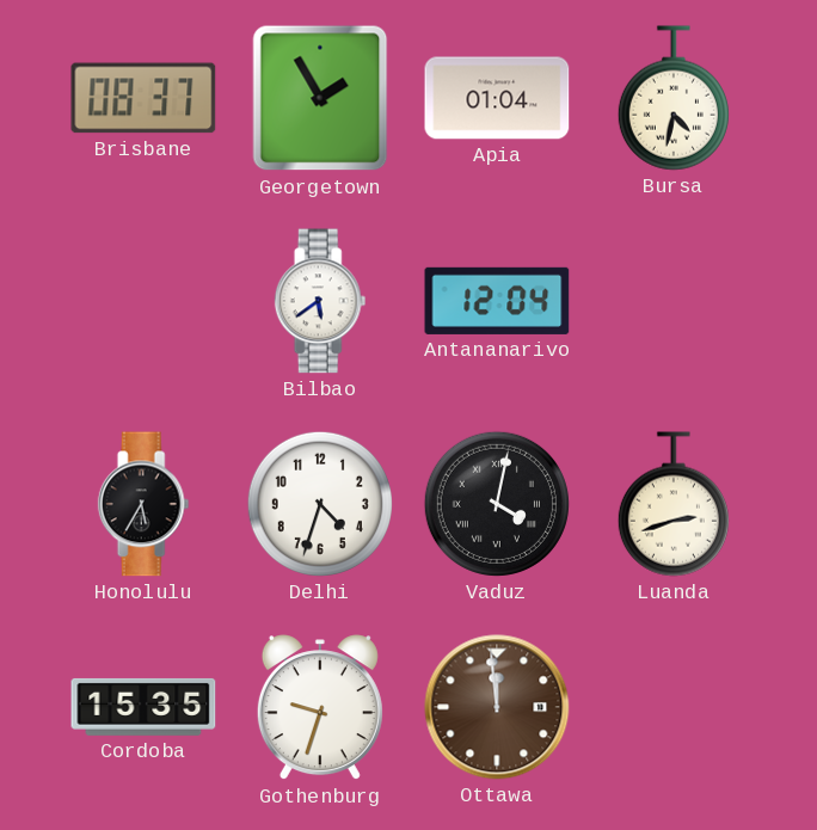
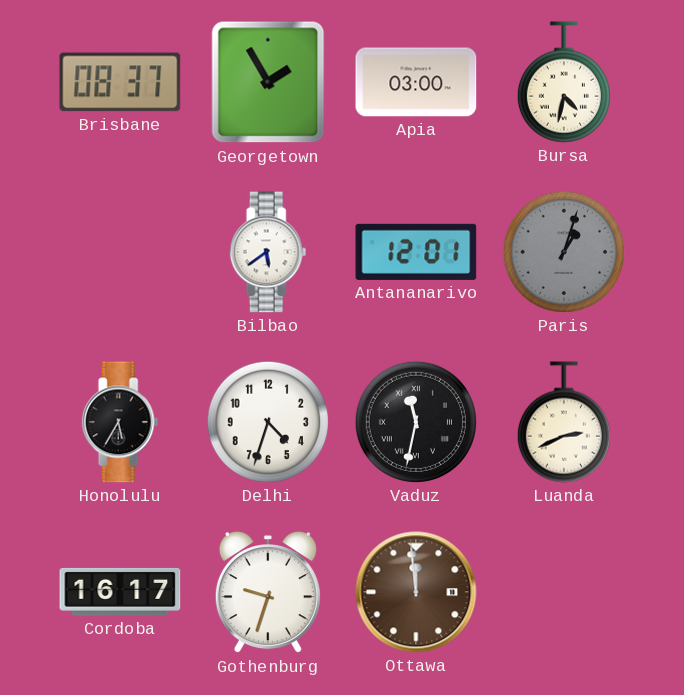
Apia: 01:04 -> 03:00
Antananarivo: 12:04 -> 12:01
Paris: none -> 1:03
Vaduz: 4:02 -> 11:32
Luanda: 2:42 -> 2:41
Cordoba: 15:35 -> 16:17
